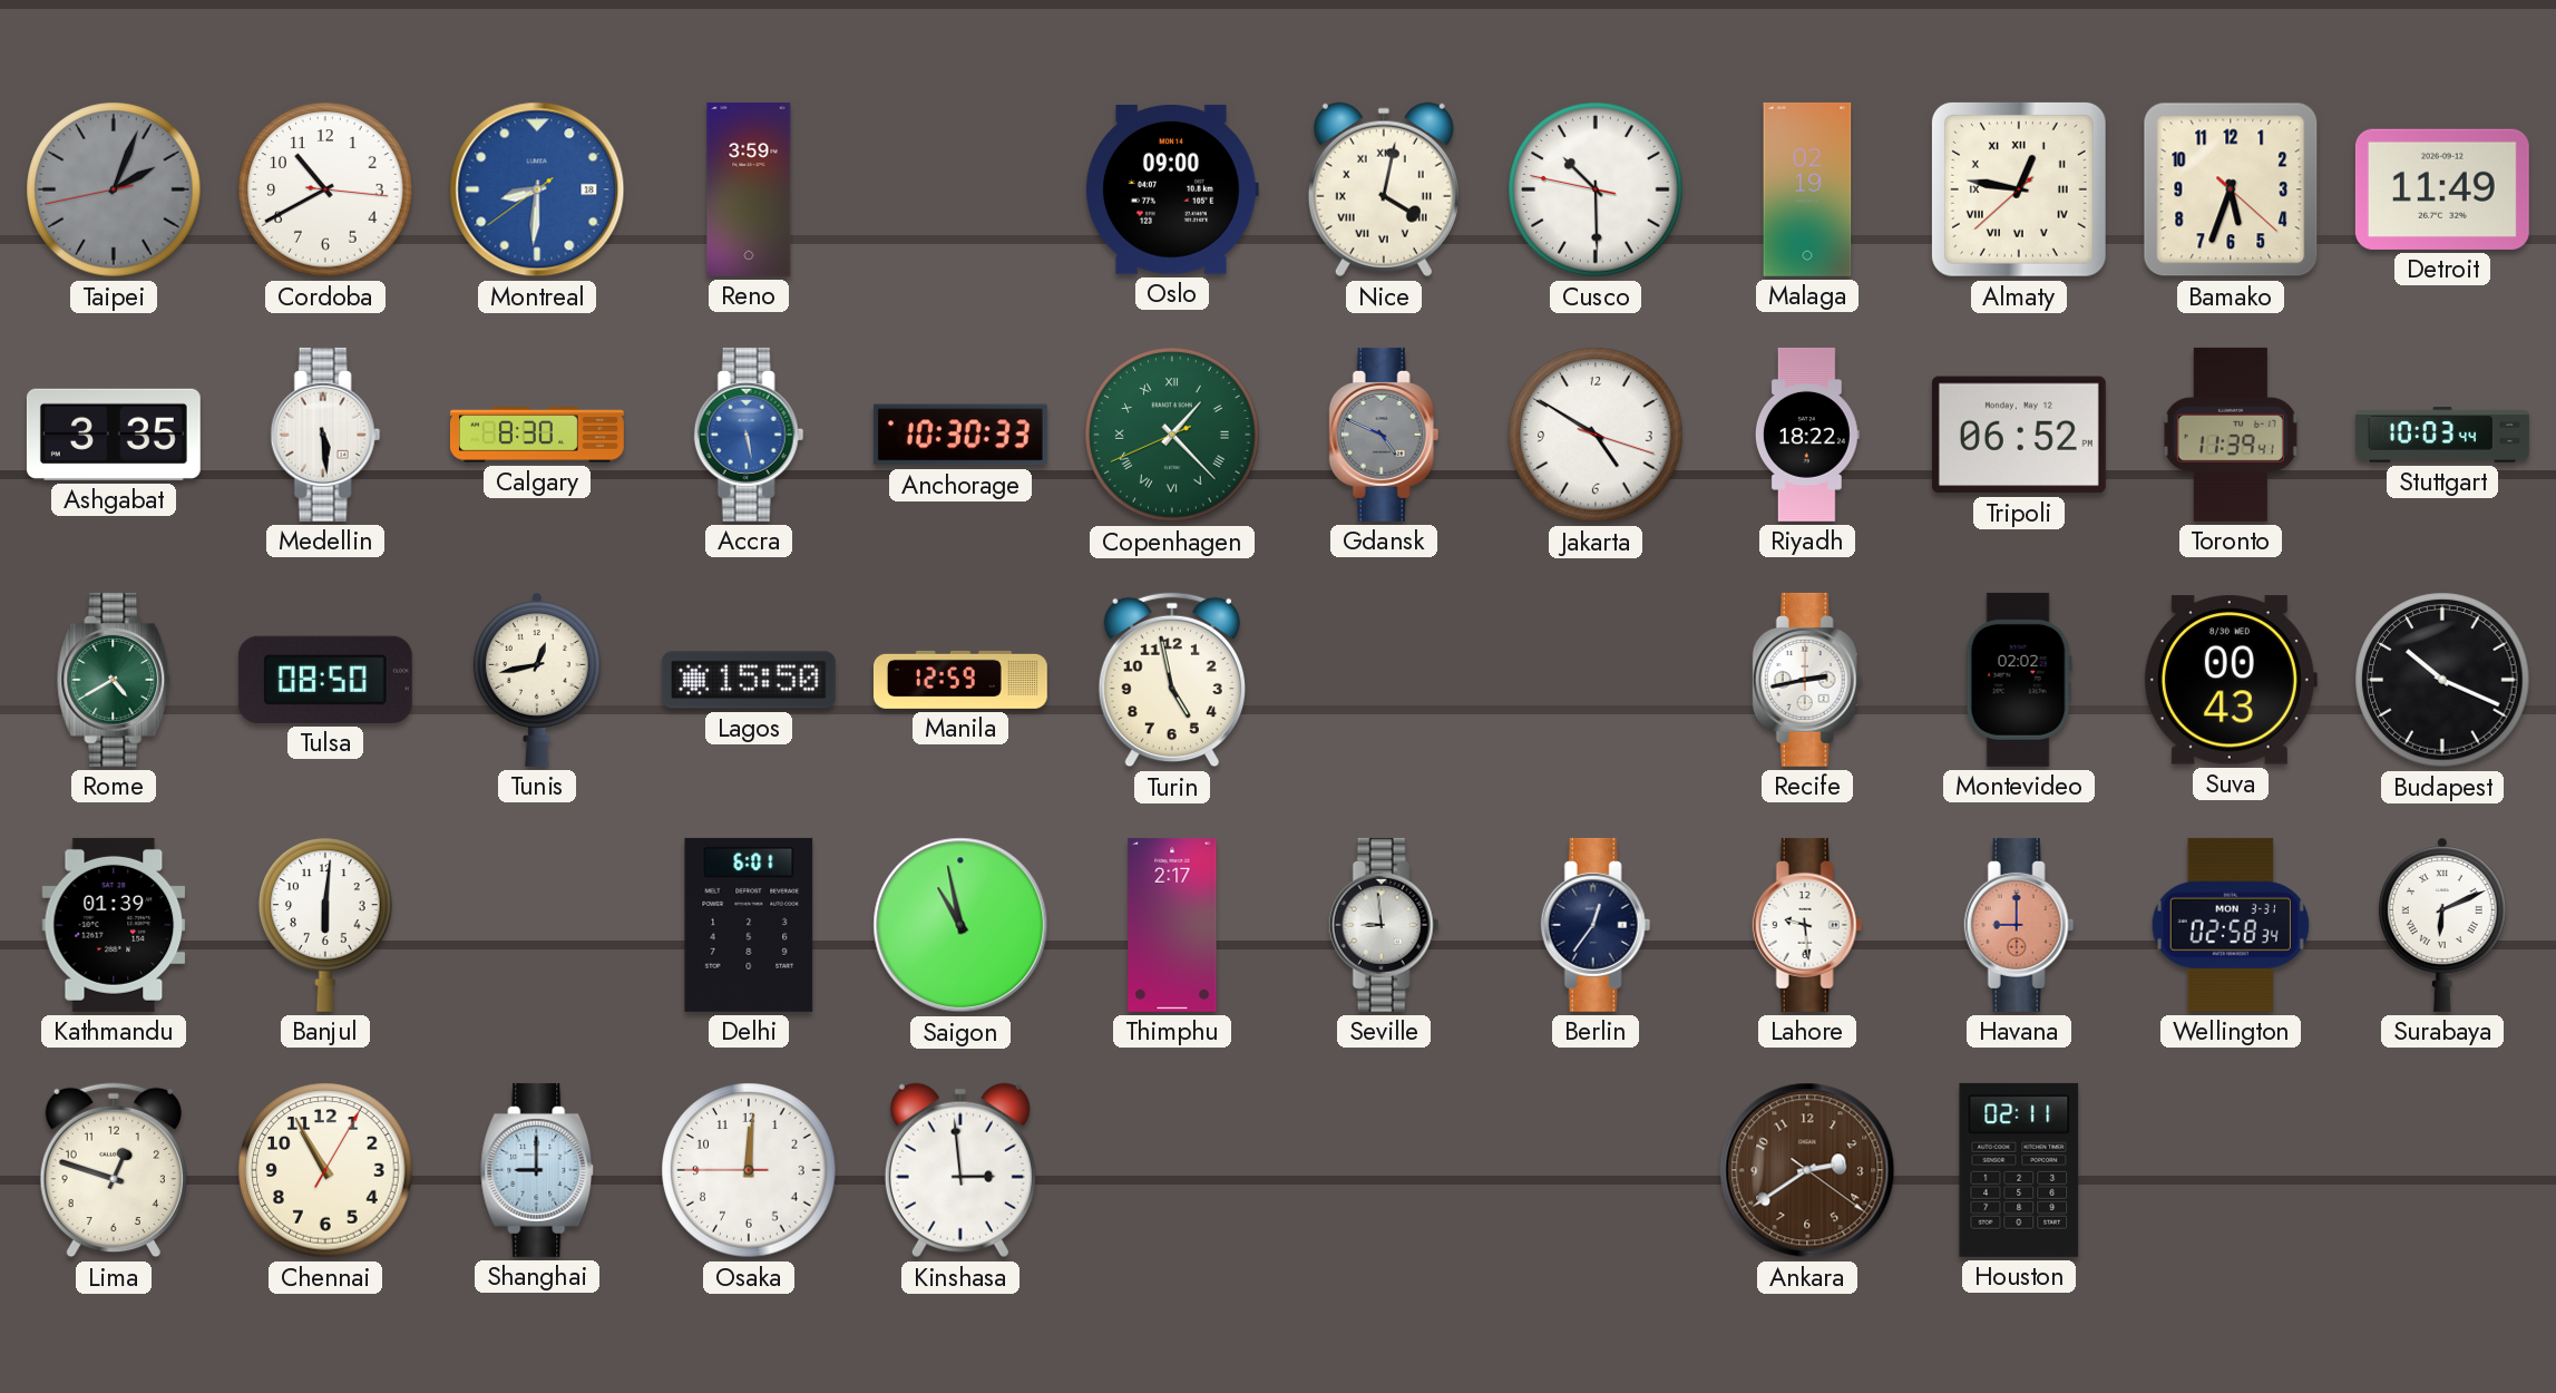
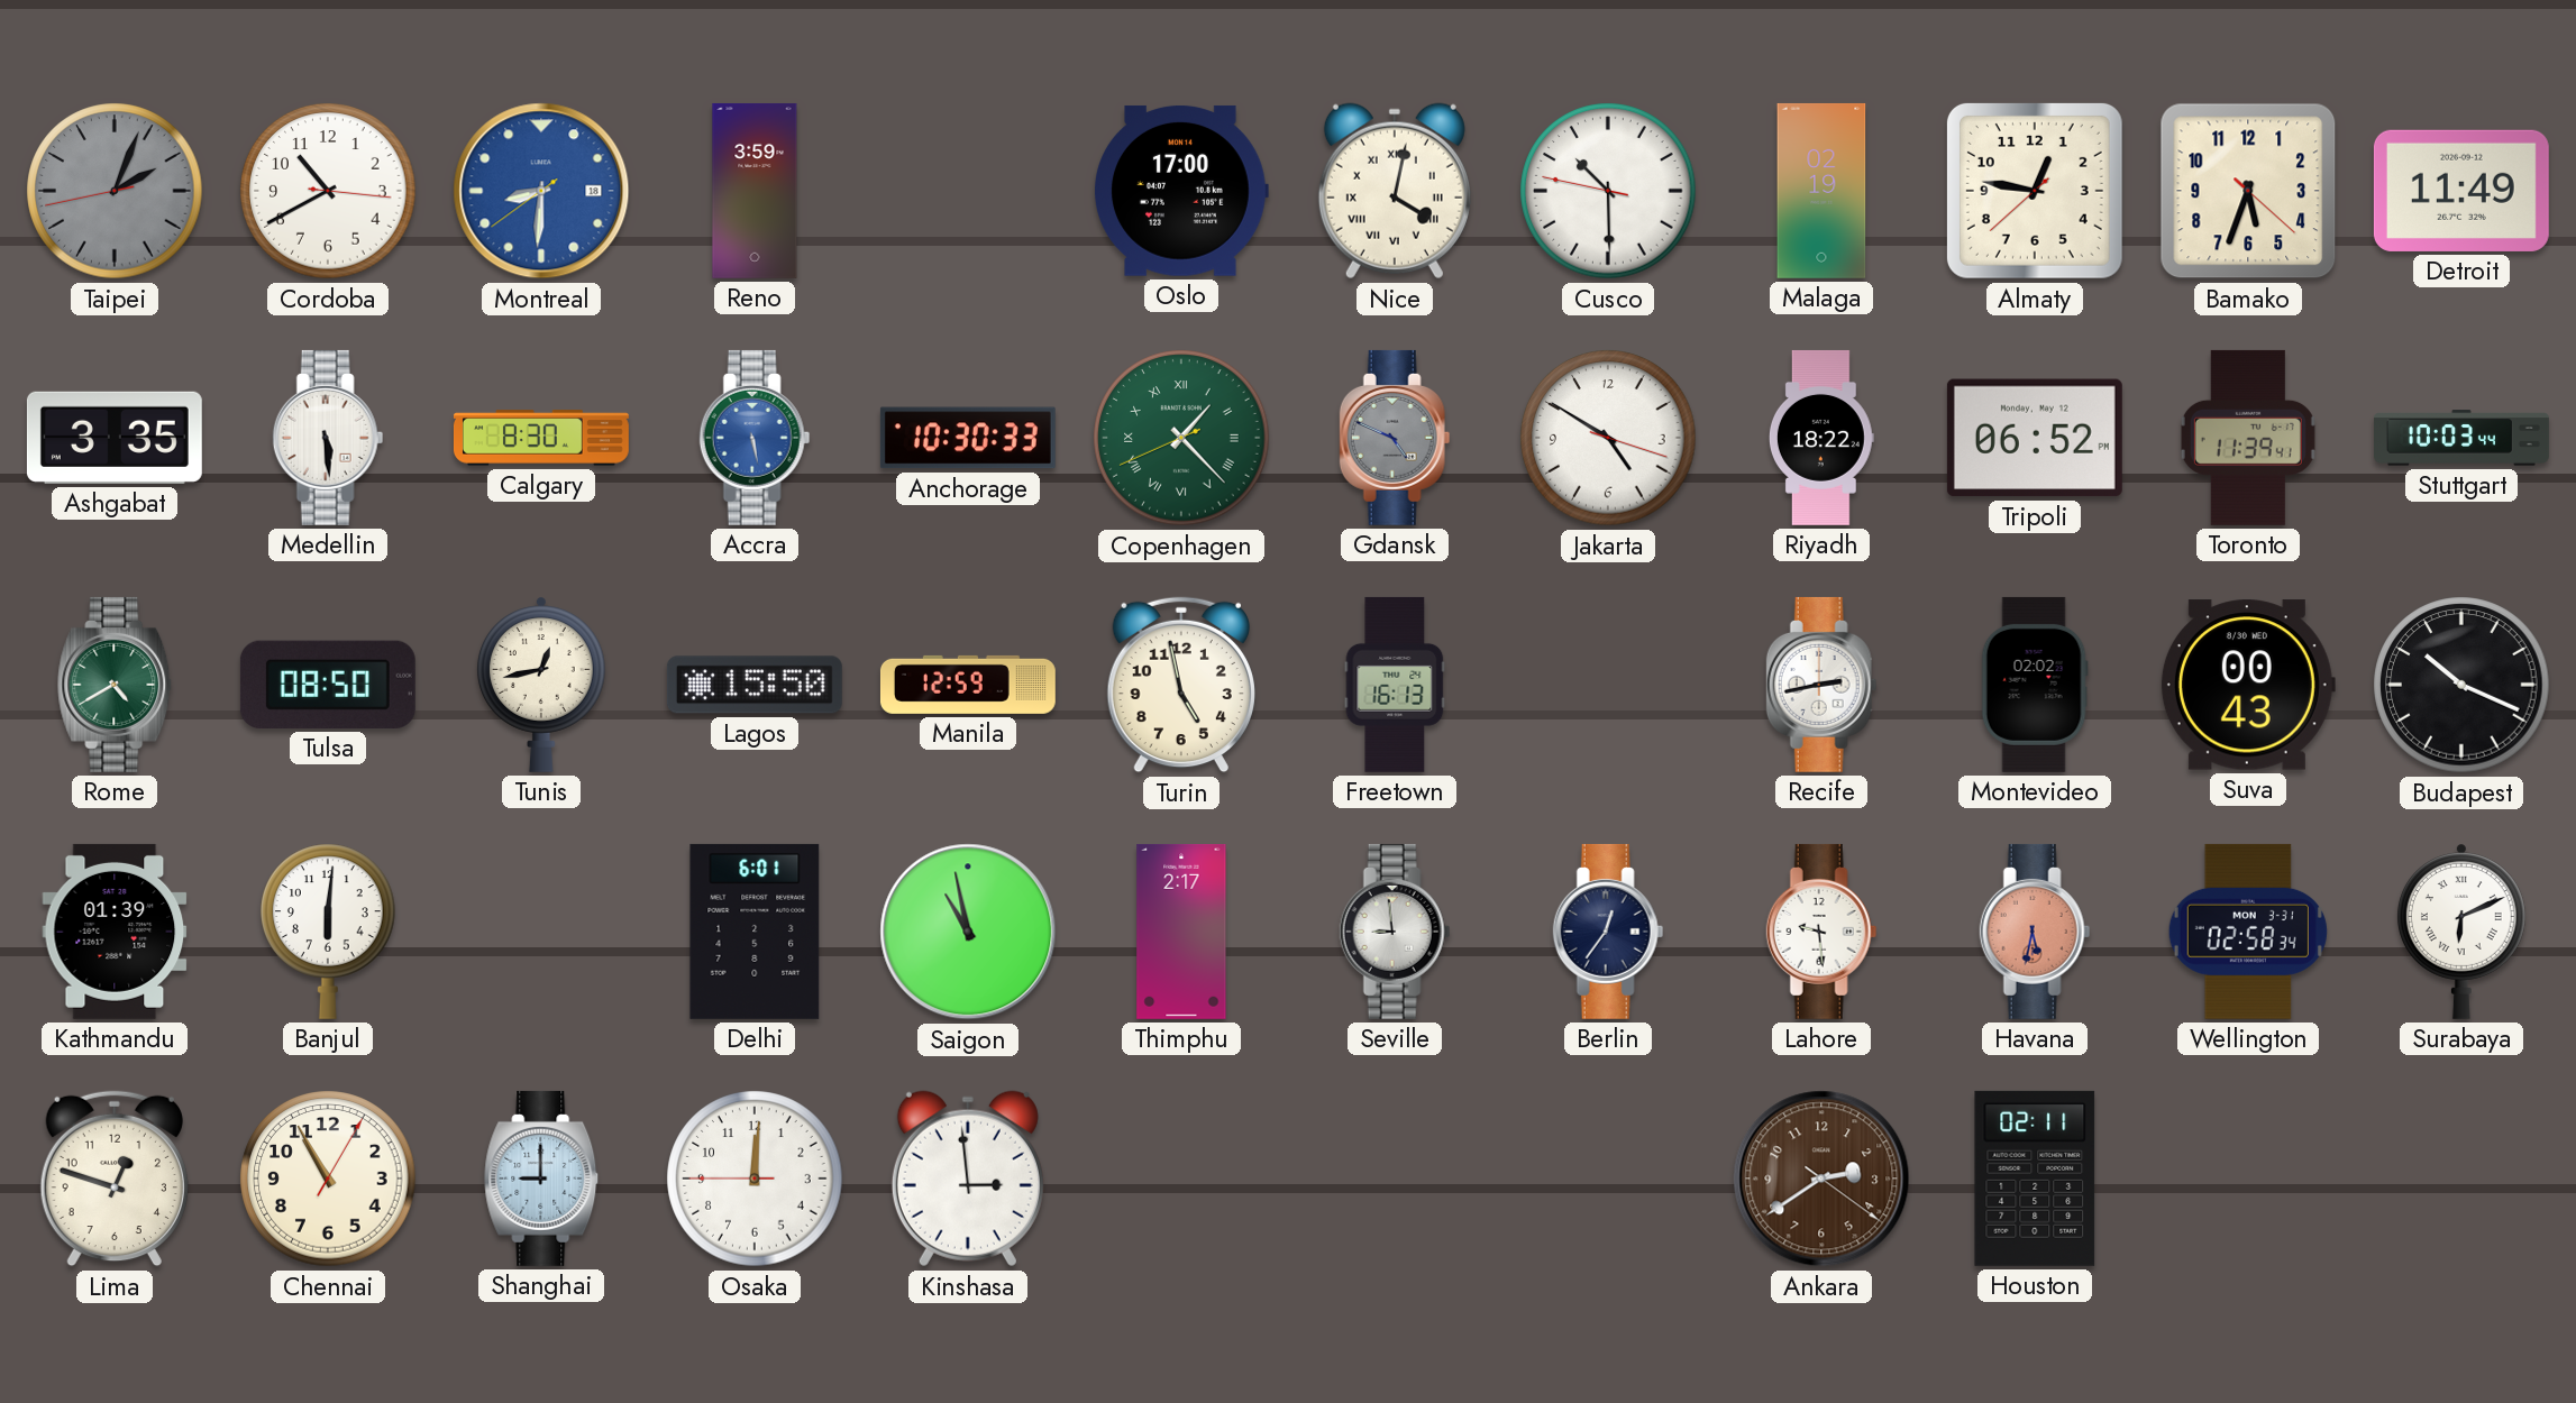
Oslo: 09:00 -> 17:00
Almaty numerals: Roman -> Arabic
Freetown: none -> 16:13
Havana: 9:00 -> 5:32
